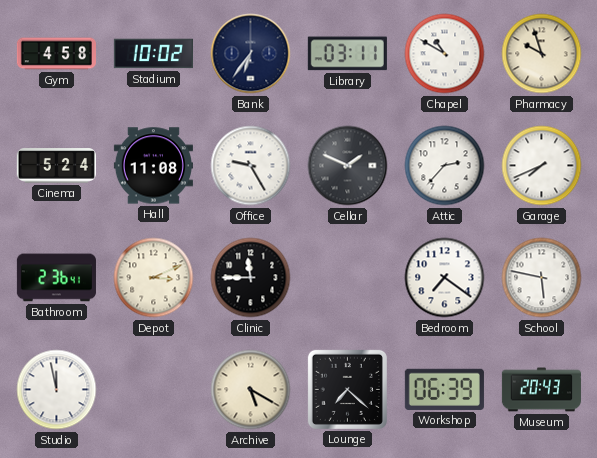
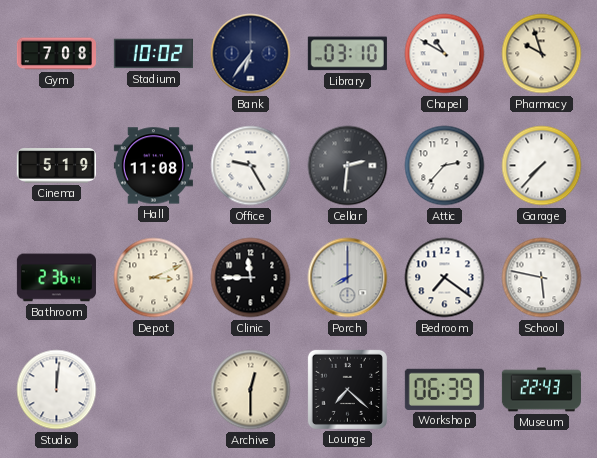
Gym: 4:58 -> 7:08
Library: 03:11 -> 03:10
Cinema: 5:24 -> 5:19
Cellar: 1:49 -> 2:31
Garage: 7:41 -> 7:37
Porch: none -> 8:00
Studio: 11:58 -> 12:01
Archive: 5:20 -> 12:30
Museum: 20:43 -> 22:43
